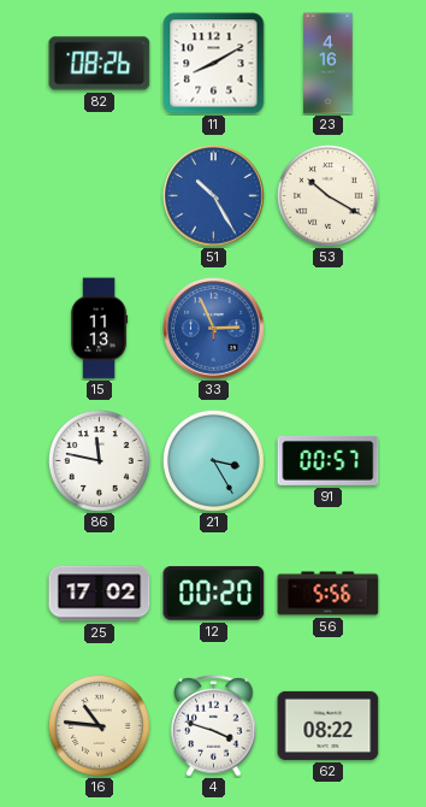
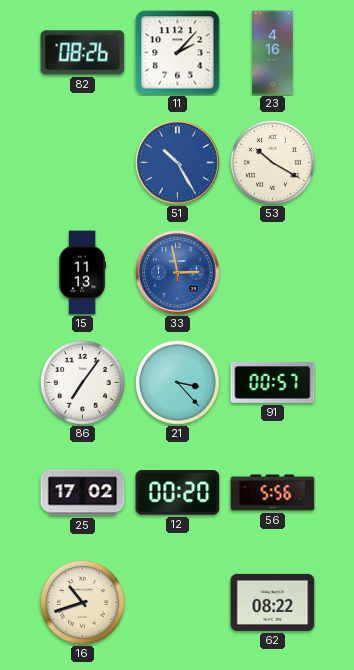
11: 8:10 -> 2:07
33: 2:56 -> 2:58
86: 11:47 -> 7:06
21: 3:25 -> 3:23
16: 10:46 -> 10:42
4: 3:48 -> none
